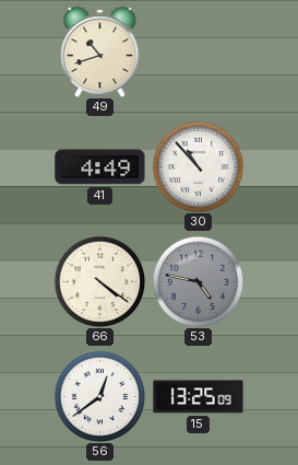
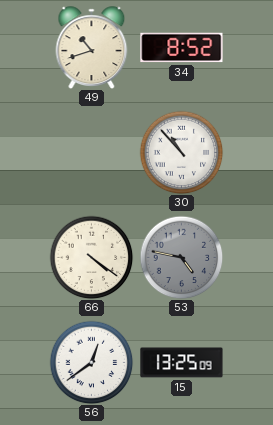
34: none -> 8:52
41: 4:49 -> none
